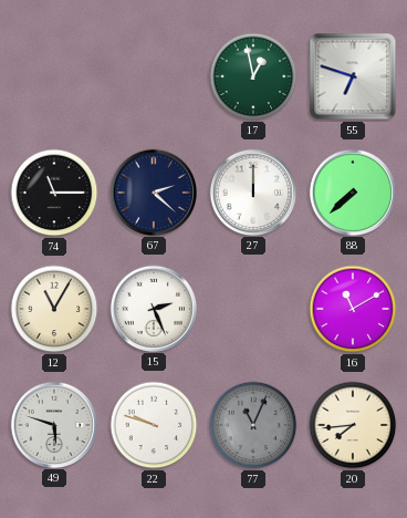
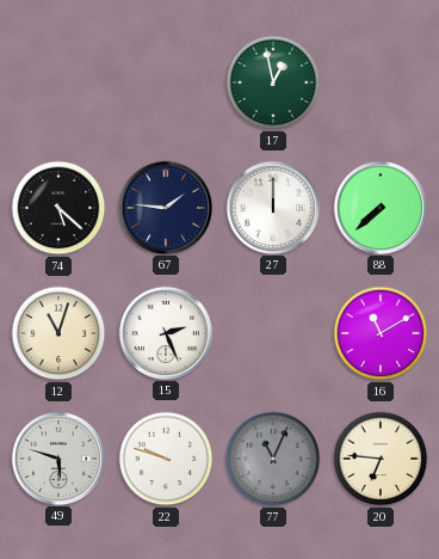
55: 6:48 -> none
74: 11:15 -> 5:22
67: 2:22 -> 1:46
12: 11:05 -> 11:03
20: 7:44 -> 6:46
